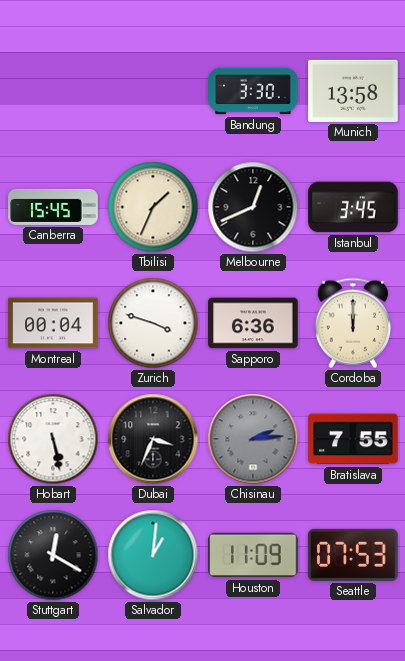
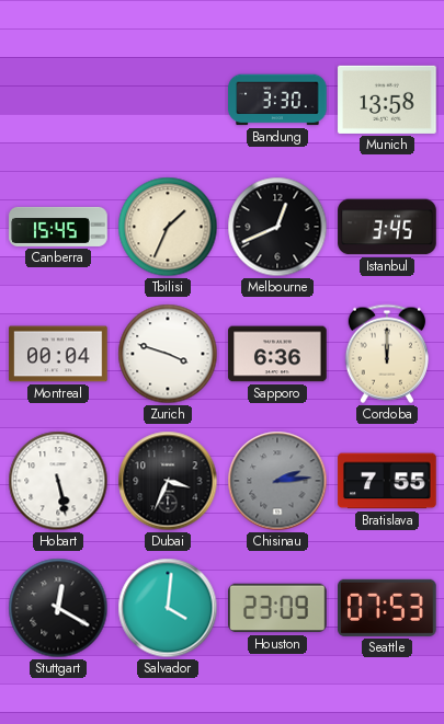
Salvador: 1:01 -> 4:01
Houston: 11:09 -> 23:09
